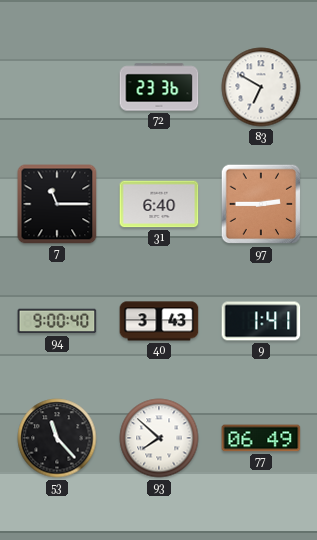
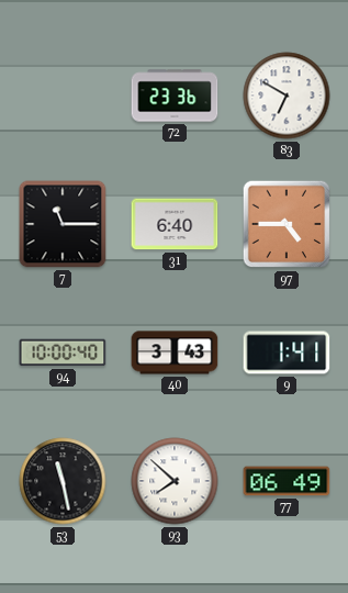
97: 2:45 -> 4:45
94: 9:00 -> 10:00
53: 11:23 -> 11:28
